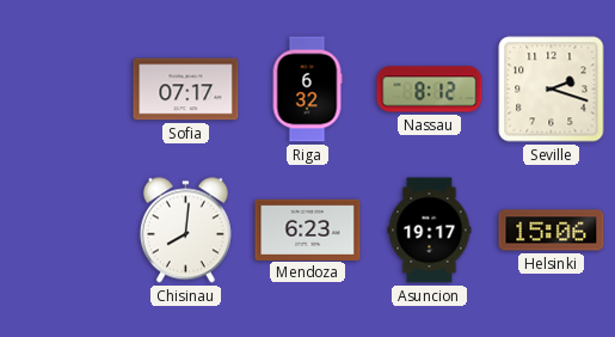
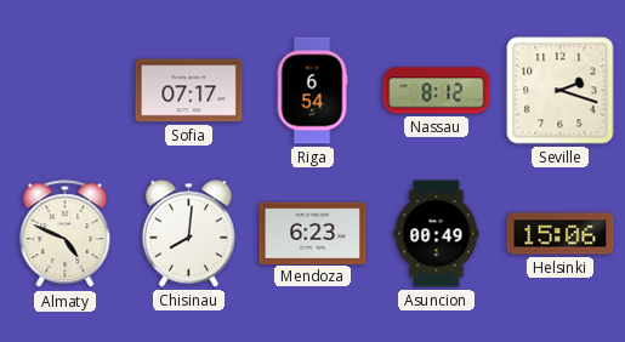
Riga: 6:32 -> 6:54
Almaty: none -> 4:49
Asuncion: 19:17 -> 00:49
